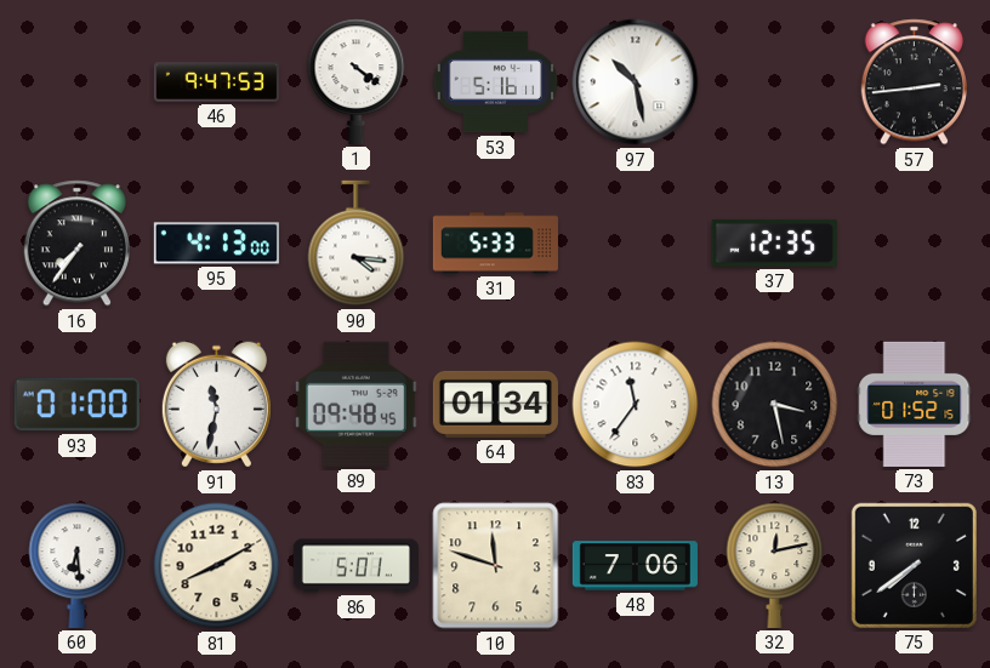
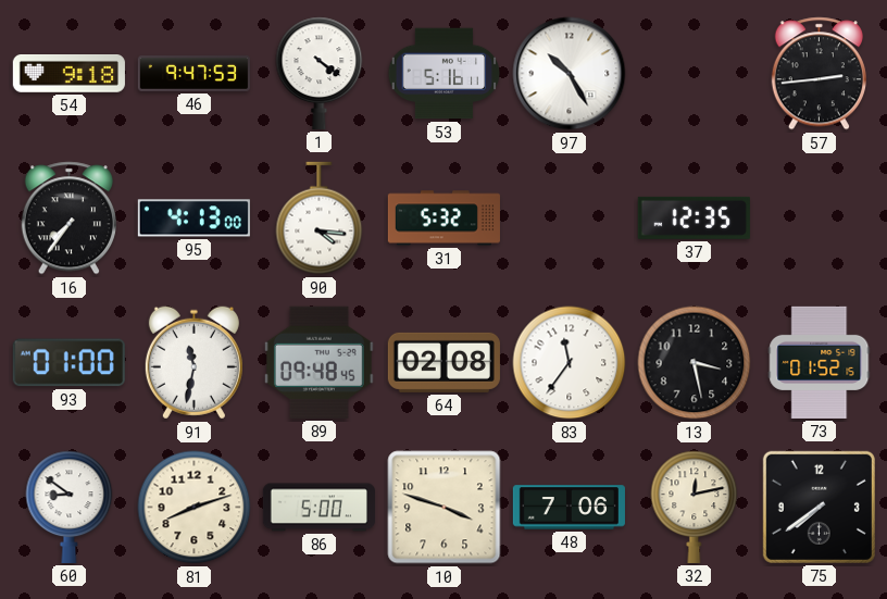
54: none -> 9:18
97: 10:28 -> 10:25
31: 5:33 -> 5:32
64: 01:34 -> 02:08
60: 6:29 -> 8:51
81: 8:10 -> 8:12
86: 5:01 -> 5:00
10: 11:48 -> 3:48
